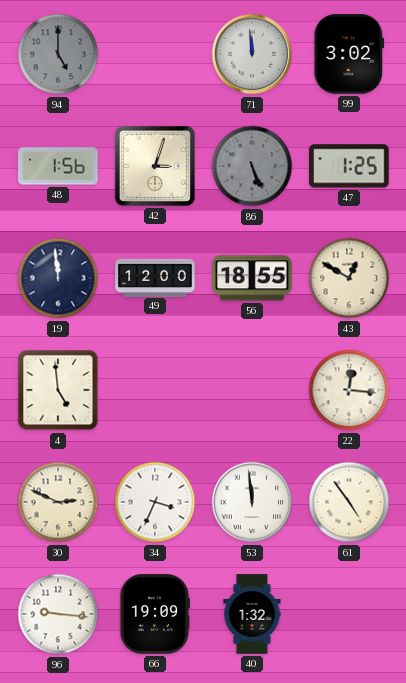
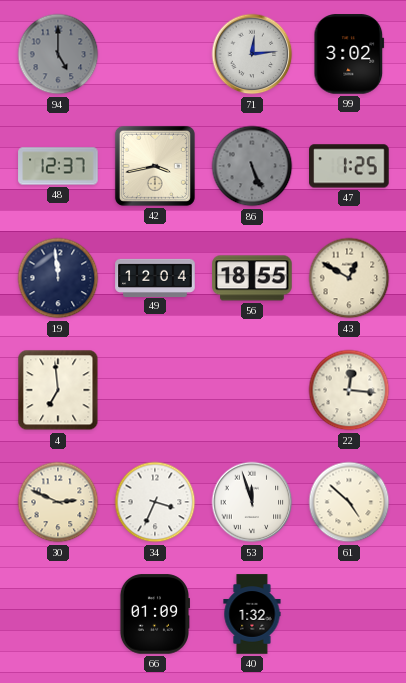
71: 11:59 -> 12:14
48: 1:56 -> 12:37
42: 3:03 -> 3:43
49: 12:00 -> 12:04
4: 4:59 -> 6:59
53: 11:59 -> 11:57
61: 4:54 -> 4:52
96: 9:16 -> none
66: 19:09 -> 01:09
